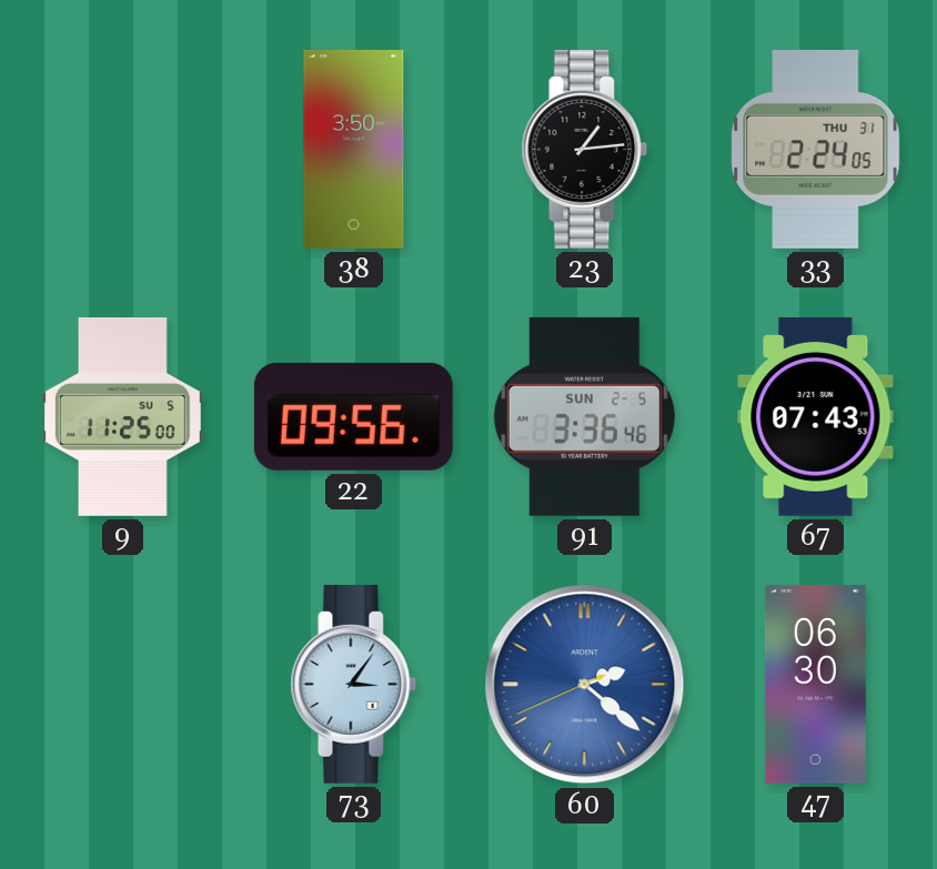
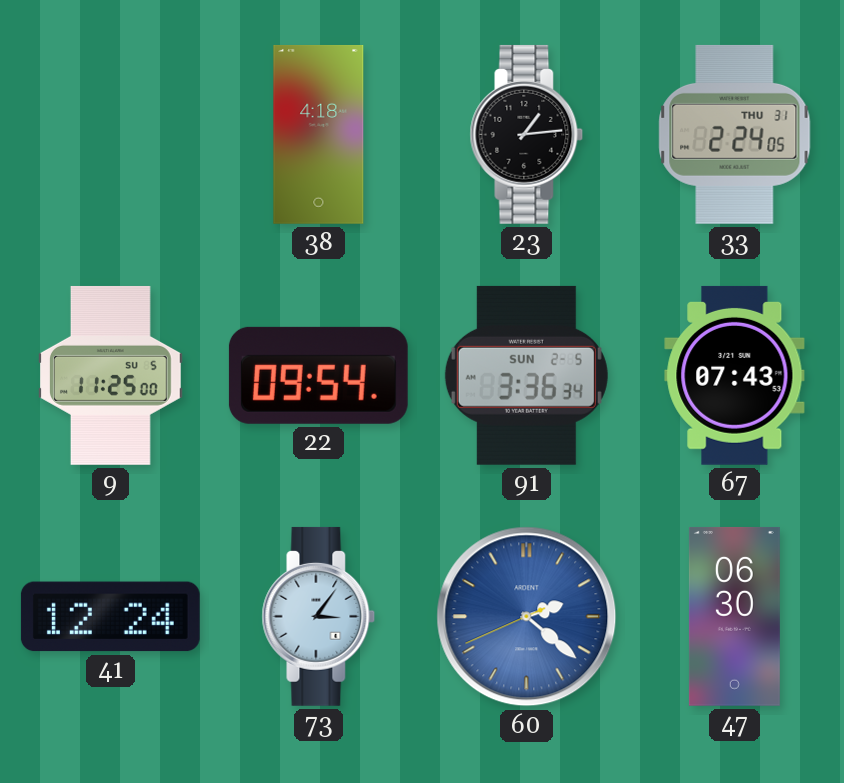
38: 3:50 -> 4:18
22: 09:56 -> 09:54
91: 3:36:46 -> 3:36:34
41: none -> 12:24
